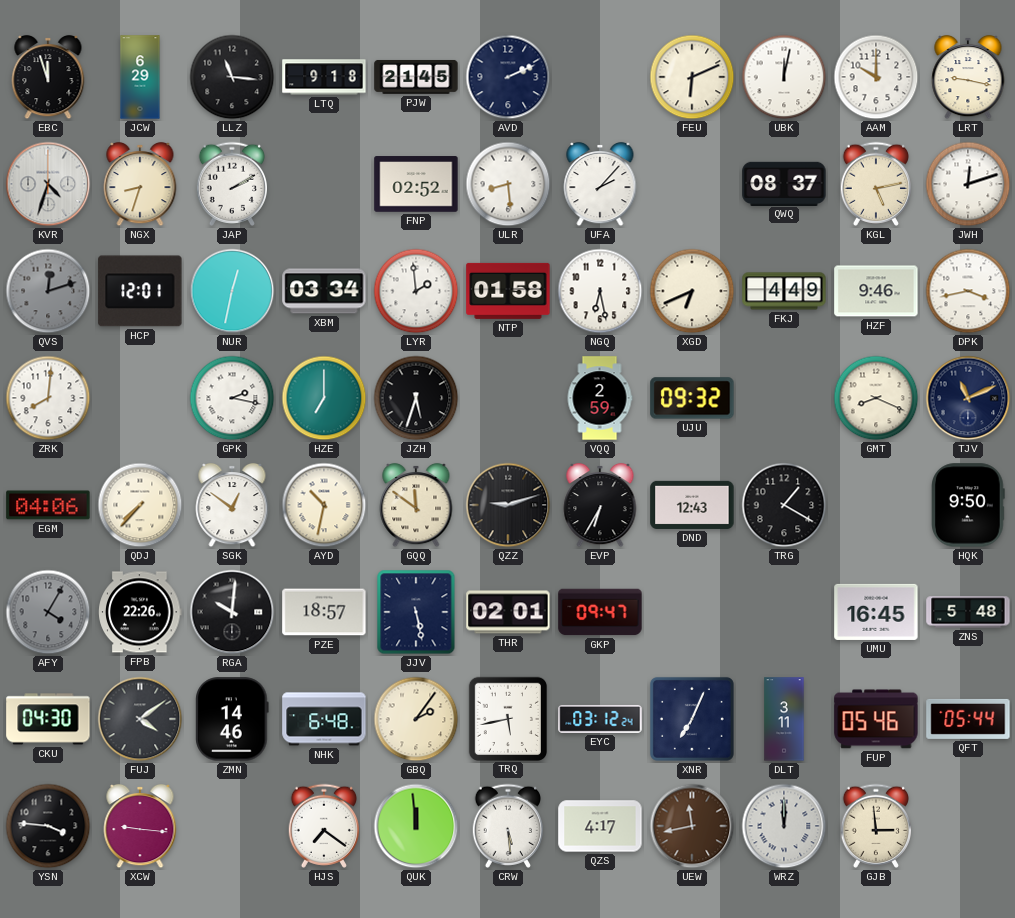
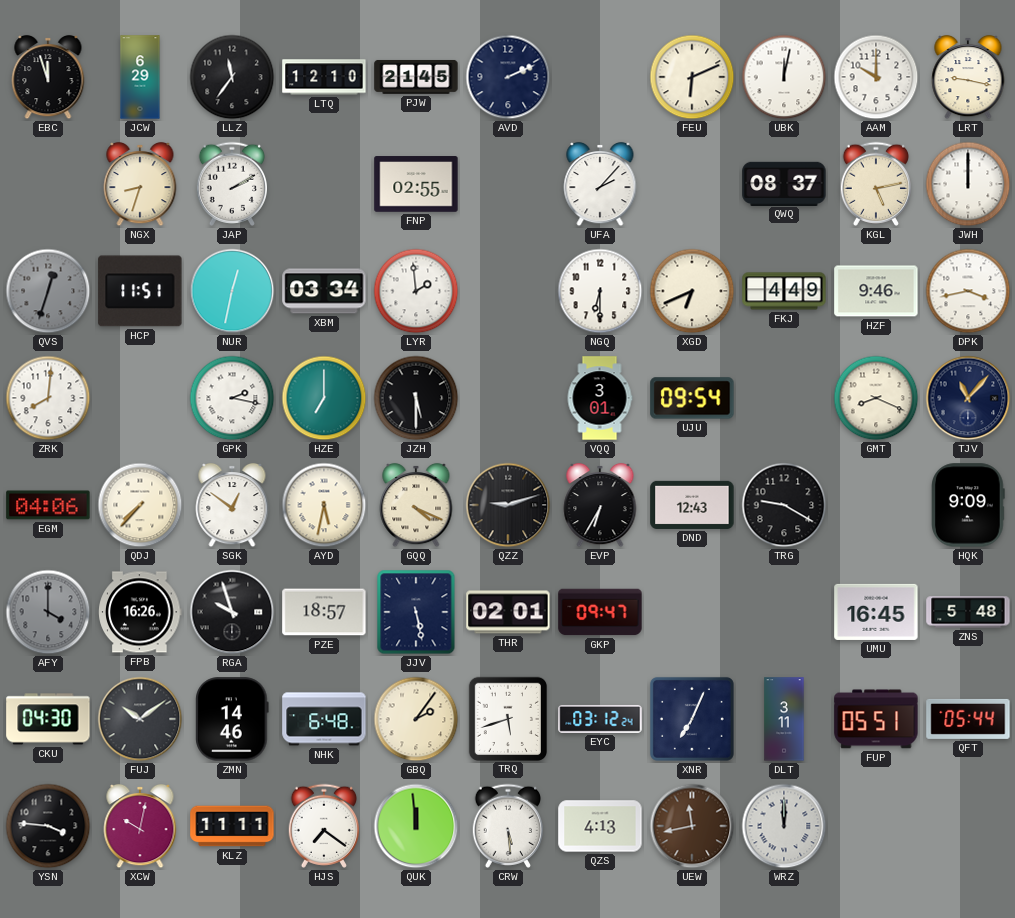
LLZ: 11:16 -> 11:36
LTQ: 9:18 -> 12:10
KVR: 4:33 -> none
FNP: 02:52 -> 02:55
ULR: 8:29 -> none
JWH: 12:12 -> 12:00
QVS: 12:12 -> 12:33
HCP: 12:01 -> 11:51
NTP: 01:58 -> none
NGQ: 6:28 -> 6:30
JZH: 5:33 -> 5:30
VQQ: 2:59 -> 3:01
UJU: 09:32 -> 09:54
TJV: 11:11 -> 11:07
AYD: 10:32 -> 5:32
GQQ: 11:51 -> 4:19
TRG: 1:20 -> 9:20
HQK: 9:50 -> 9:09
AFY: 4:05 -> 4:00
FPB: 22:26 -> 16:26
RGA: 10:01 -> 9:57
FUJ: 4:09 -> 10:09
TRQ: 5:43 -> 5:42
FUP: 05:46 -> 05:51
XCW: 9:16 -> 10:02
KLZ: none -> 11:11
QZS: 4:17 -> 4:13
GJB: 2:59 -> none
